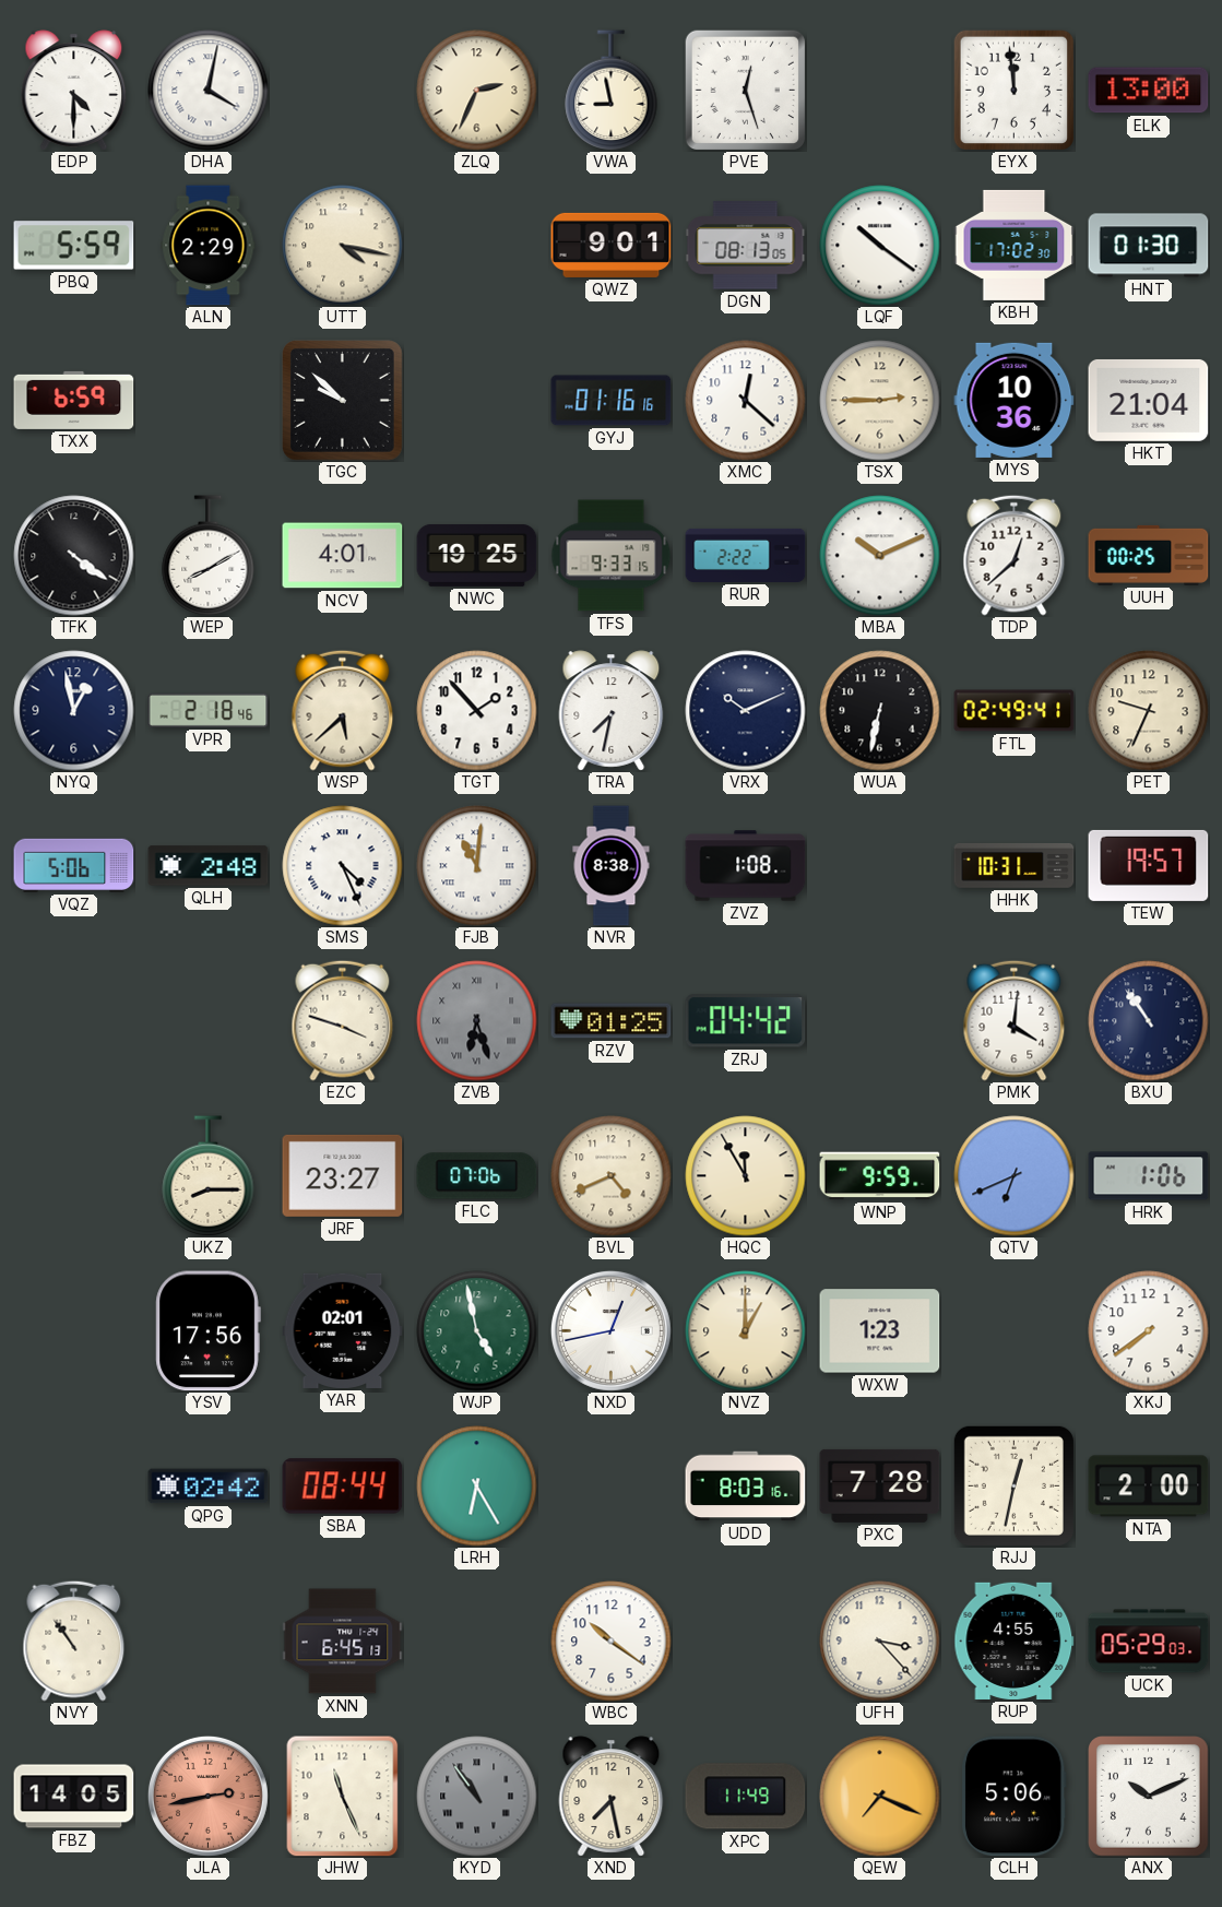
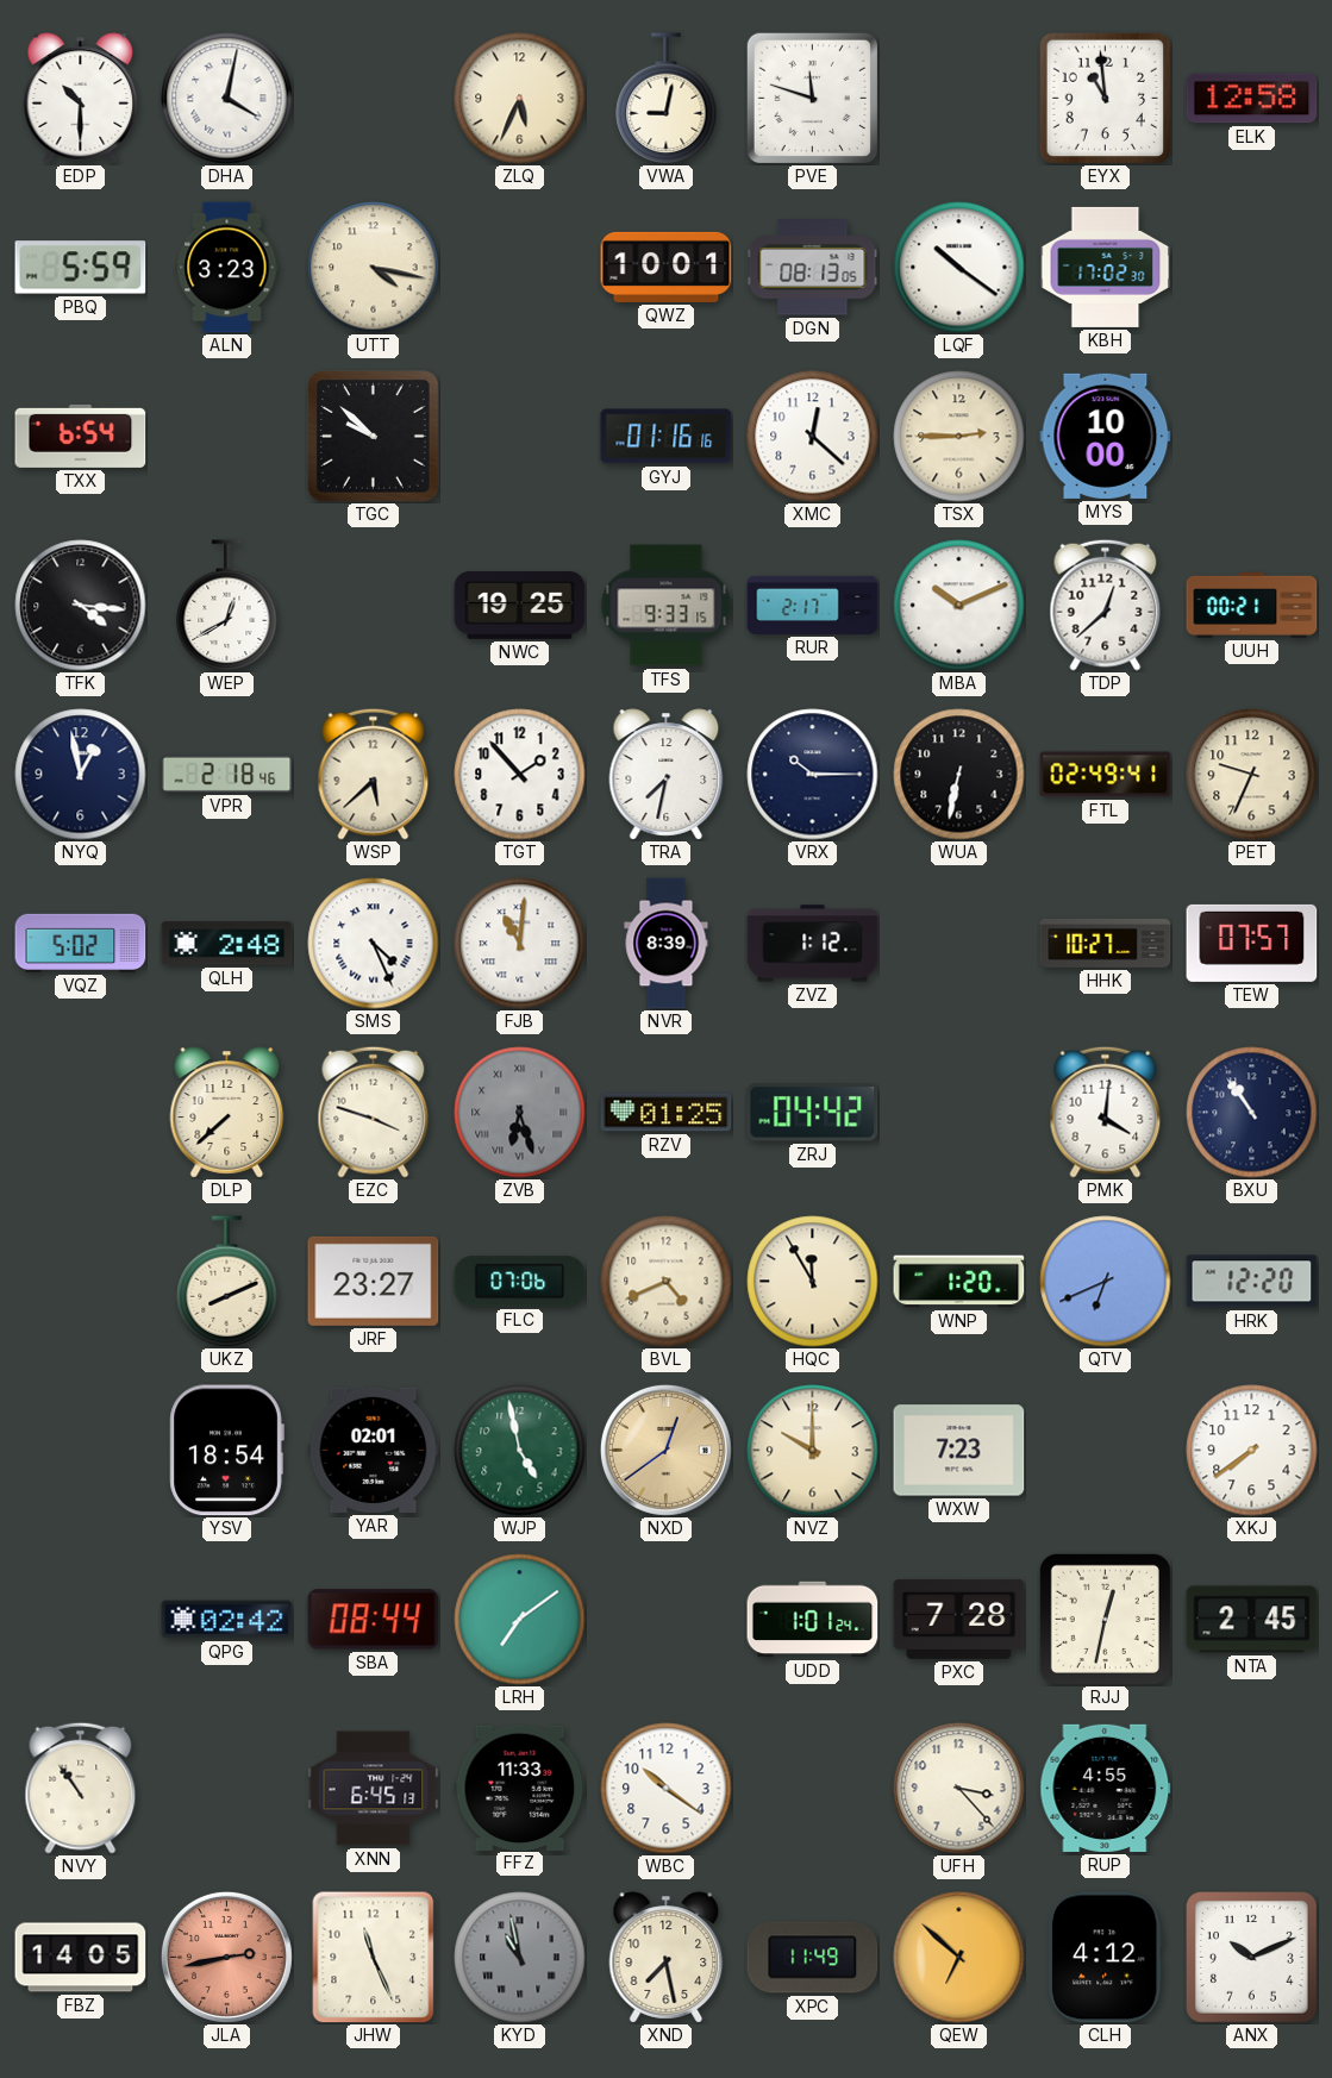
EDP: 4:30 -> 10:30
ZLQ: 2:34 -> 5:34
VWA: 8:58 -> 9:02
PVE: 12:27 -> 11:48
EYX: 11:59 -> 10:59
ELK: 13:00 -> 12:58
ALN: 2:29 -> 3:23
QWZ: 9:01 -> 10:01
HNT: 01:30 -> none
TXX: 6:59 -> 6:54
MYS: 10:36 -> 10:00
HKT: 21:04 -> none
TFK: 4:21 -> 4:16
WEP: 8:10 -> 12:40
NCV: 4:01 -> none
RUR: 2:22 -> 2:17
UUH: 00:25 -> 00:21
VRX: 10:11 -> 10:15
VQZ: 5:06 -> 5:02
NVR: 8:38 -> 8:39
ZVZ: 1:08 -> 1:12
HHK: 10:31 -> 10:27
TEW: 19:57 -> 07:57
DLP: none -> 7:38
UKZ: 8:15 -> 8:11
WNP: 9:59 -> 1:20
HRK: 1:06 -> 12:20
YSV: 17:56 -> 18:54
NXD: 12:43 -> 12:39
NXD dial: white -> champagne
NVZ: 1:00 -> 10:00
WXW: 1:23 -> 7:23
LRH: 6:25 -> 7:09
UDD: 8:03 -> 1:01
NTA: 2:00 -> 2:45
FFZ: none -> 11:33
UCK: 05:29 -> none
KYD: 10:54 -> 10:58
QEW: 7:19 -> 6:52
CLH: 5:06 -> 4:12
